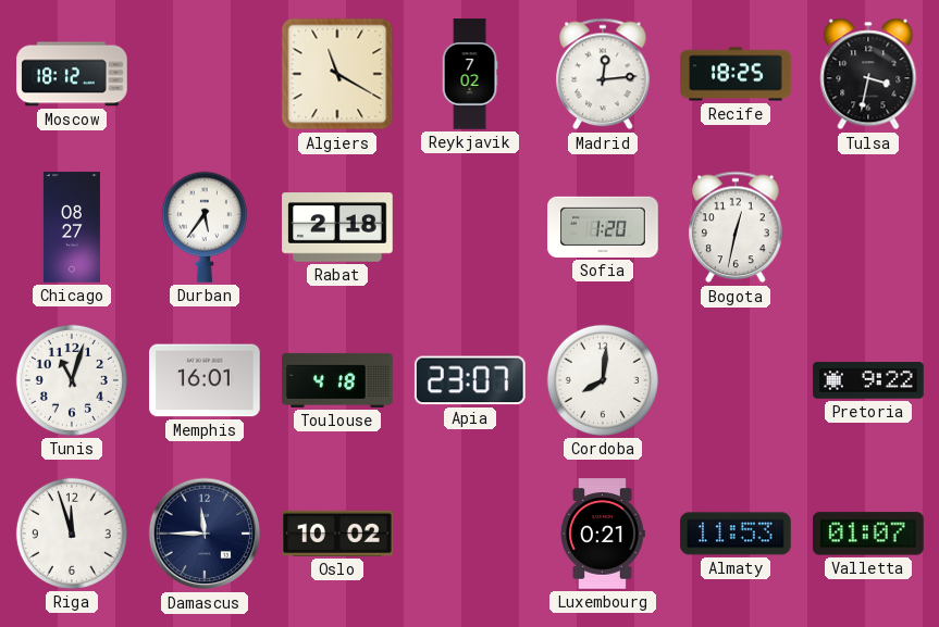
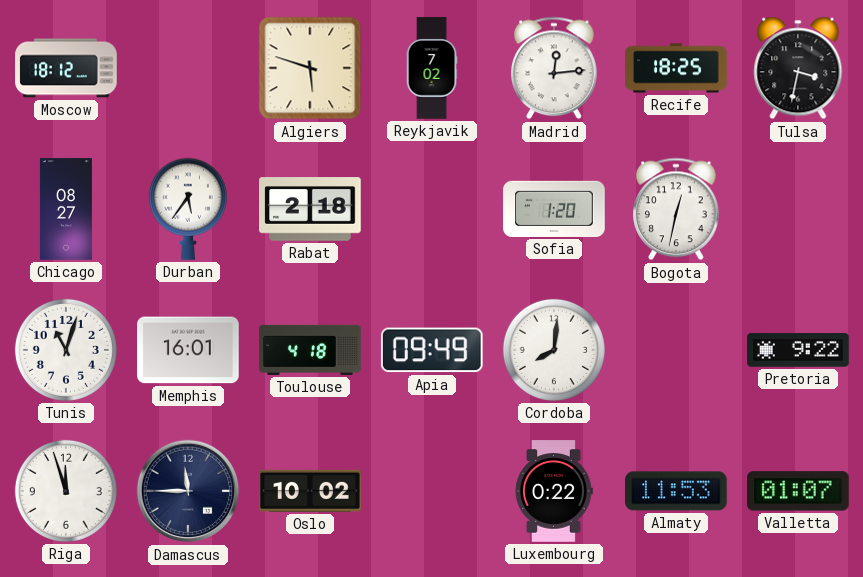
Algiers: 11:20 -> 5:48
Apia: 23:07 -> 09:49
Luxembourg: 0:21 -> 0:22
